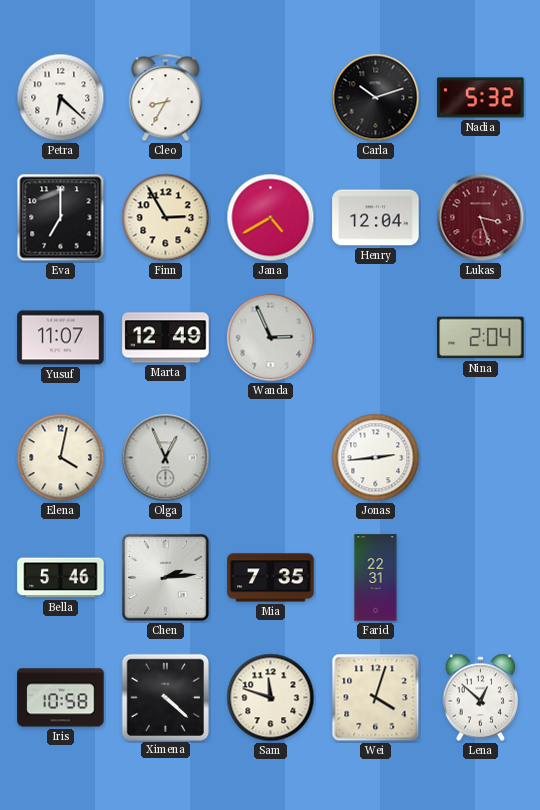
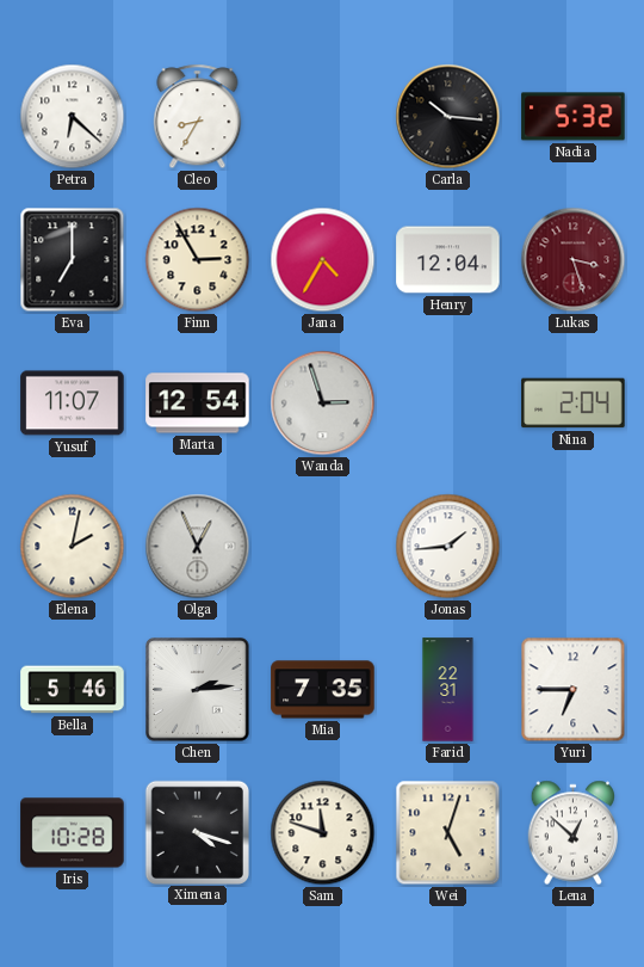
Carla: 10:12 -> 10:16
Jana: 4:40 -> 4:35
Marta: 12:49 -> 12:54
Wanda: 2:56 -> 2:57
Elena: 4:02 -> 2:02
Jonas: 2:44 -> 1:44
Yuri: none -> 6:45
Iris: 10:58 -> 10:28
Ximena: 4:22 -> 4:18
Wei: 4:03 -> 5:03
